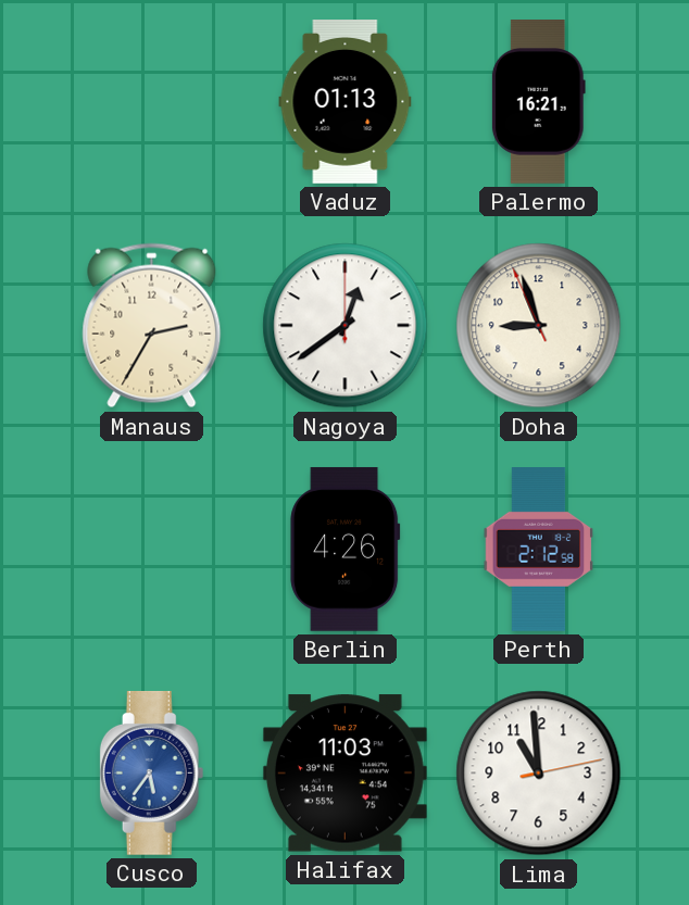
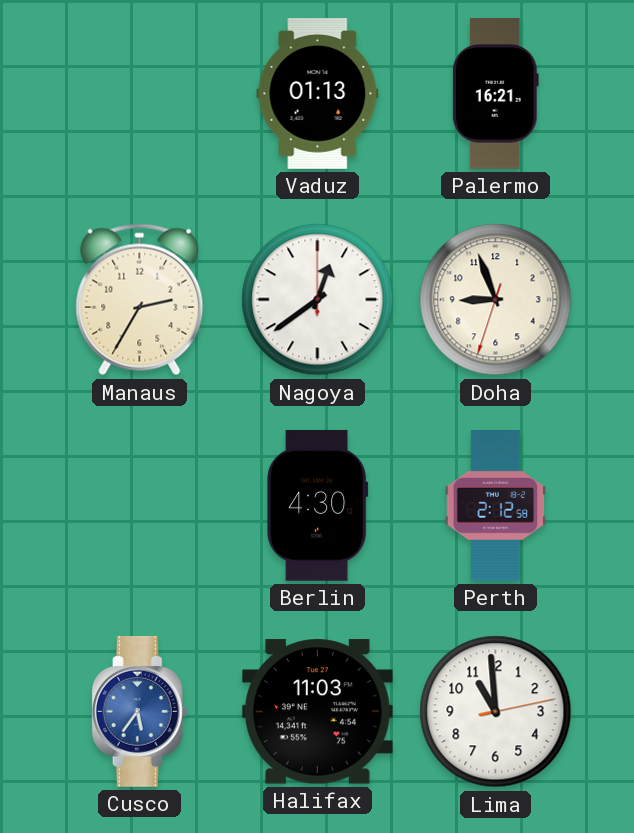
Doha: 8:56:56 -> 8:56:33
Berlin: 4:26 -> 4:30
